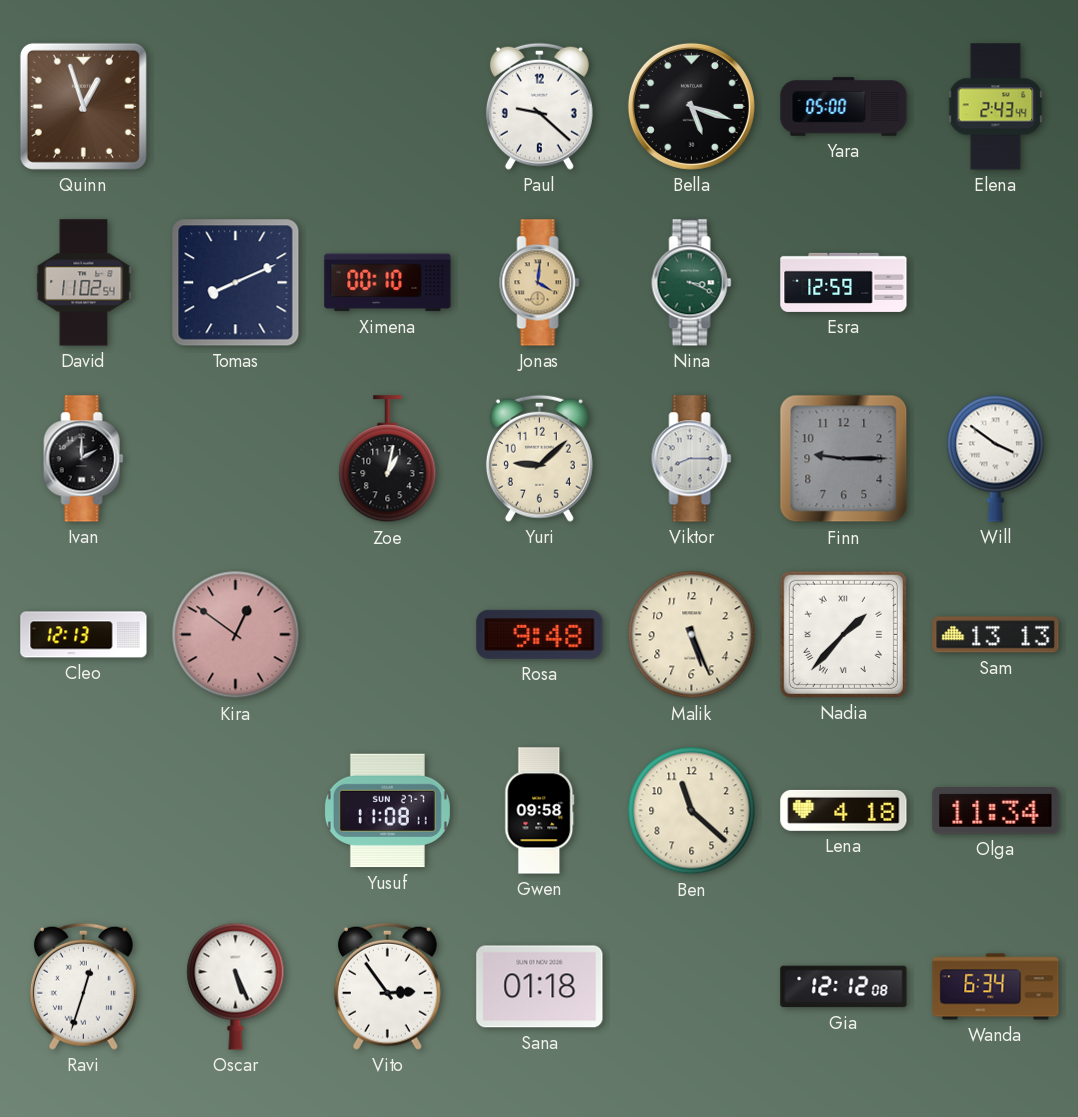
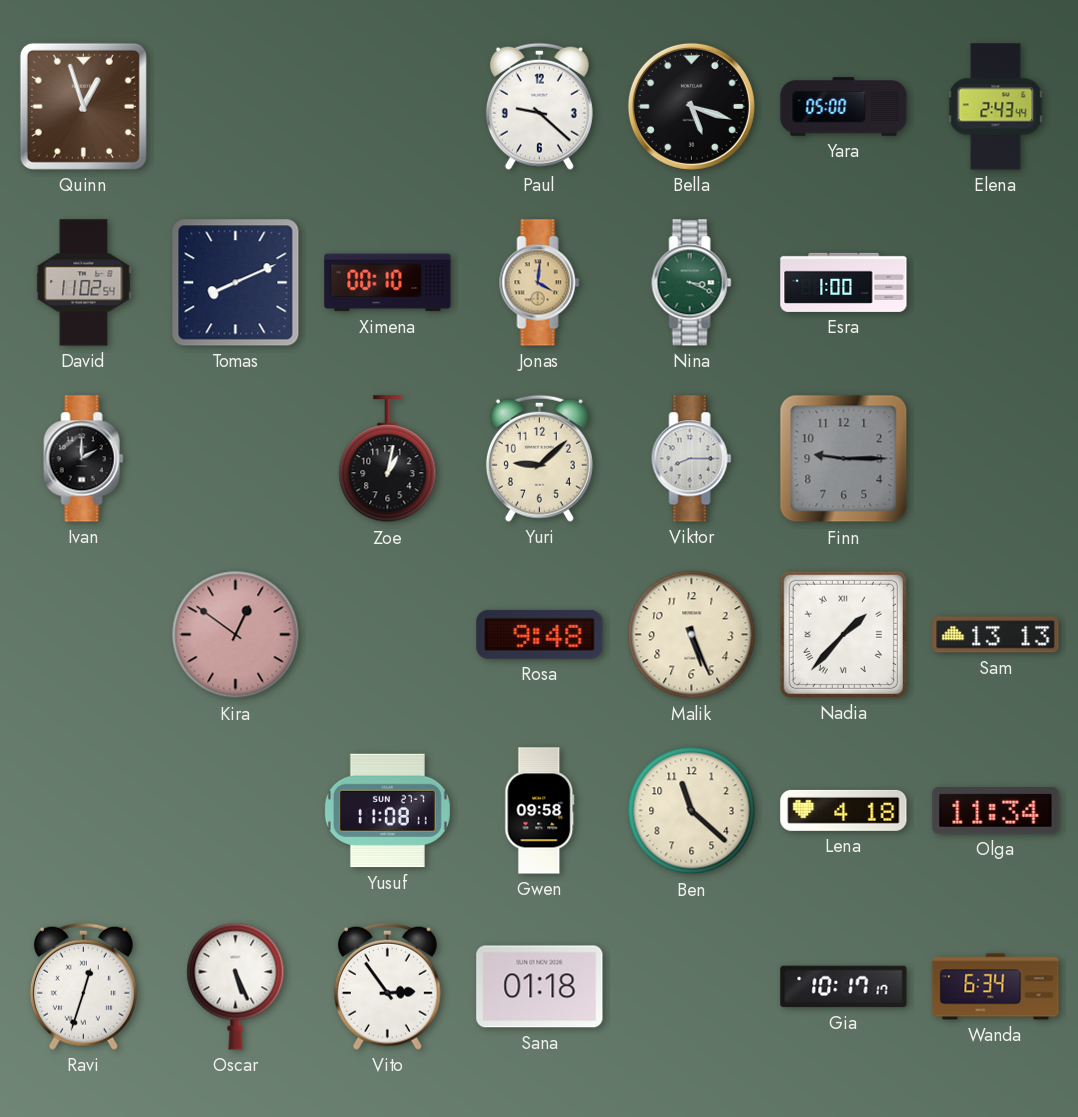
Esra: 12:59 -> 1:00
Will: 3:51 -> none
Cleo: 12:13 -> none
Gia: 12:12 -> 10:17
